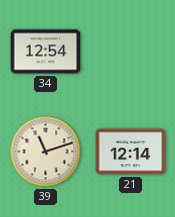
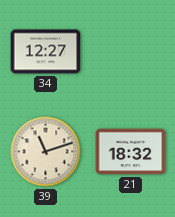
34: 12:54 -> 12:27
21: 12:14 -> 18:32
